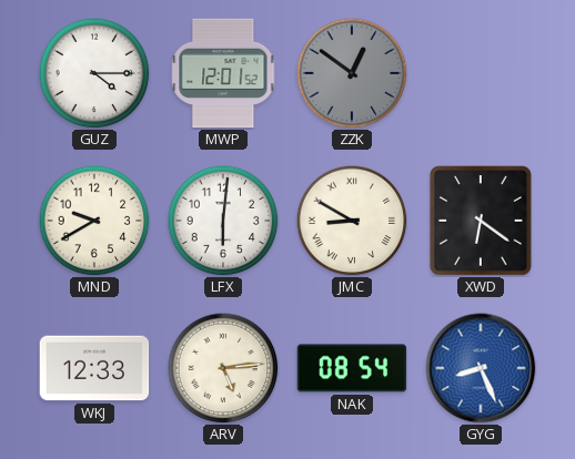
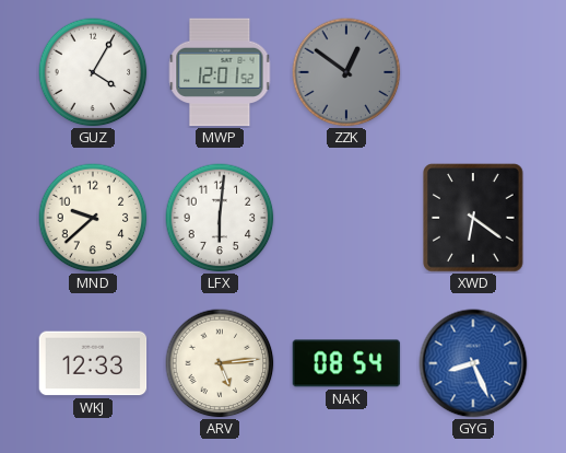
GUZ: 4:15 -> 4:05
MND: 9:40 -> 9:38
JMC: 8:50 -> none
